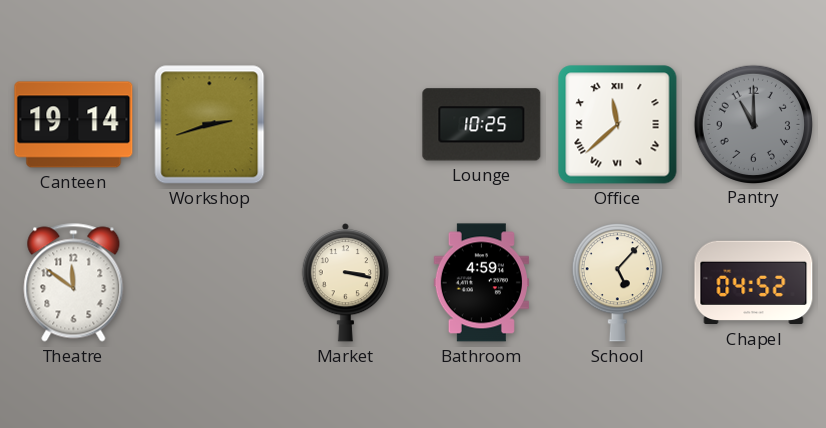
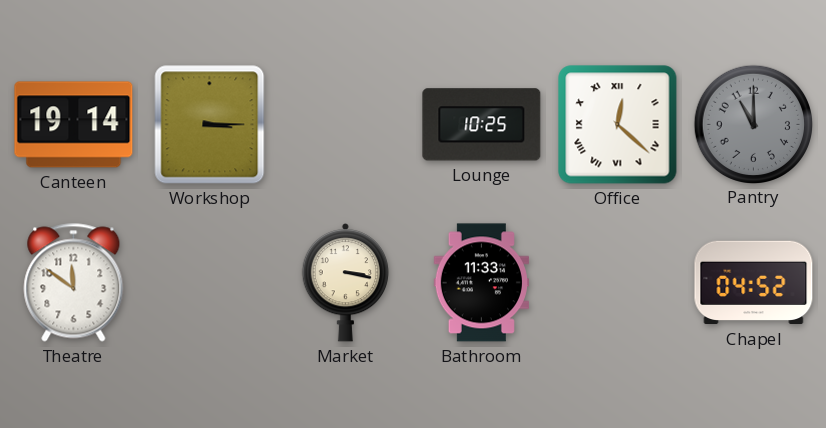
Workshop: 2:42 -> 3:15
Office: 11:38 -> 12:22
Bathroom: 4:59 -> 11:33
School: 5:07 -> none
